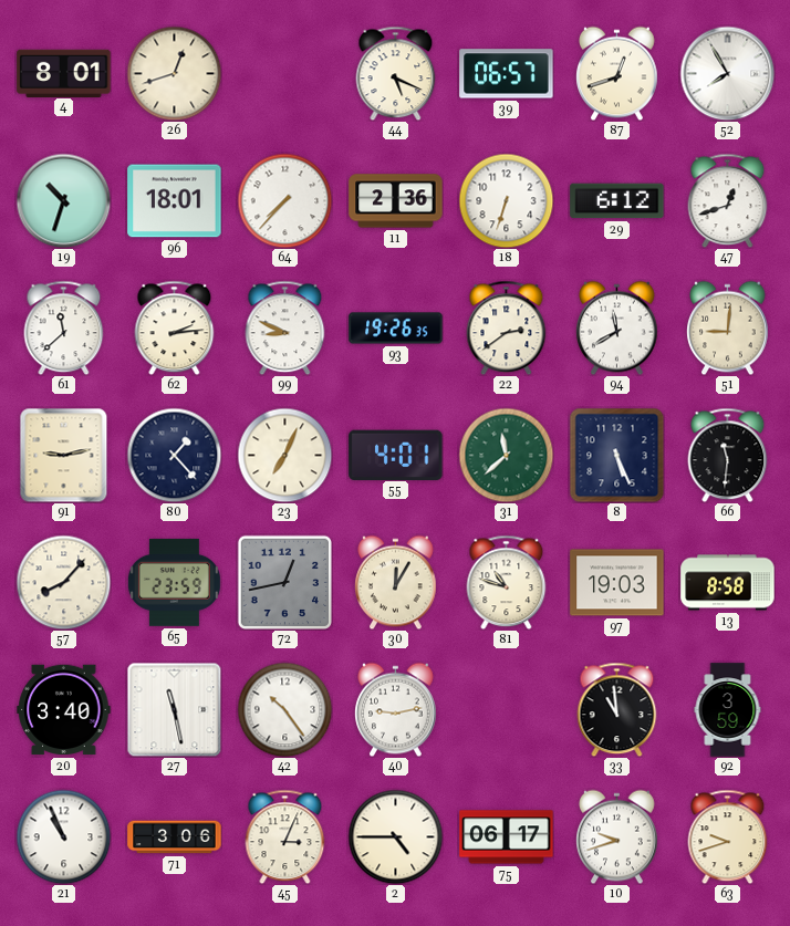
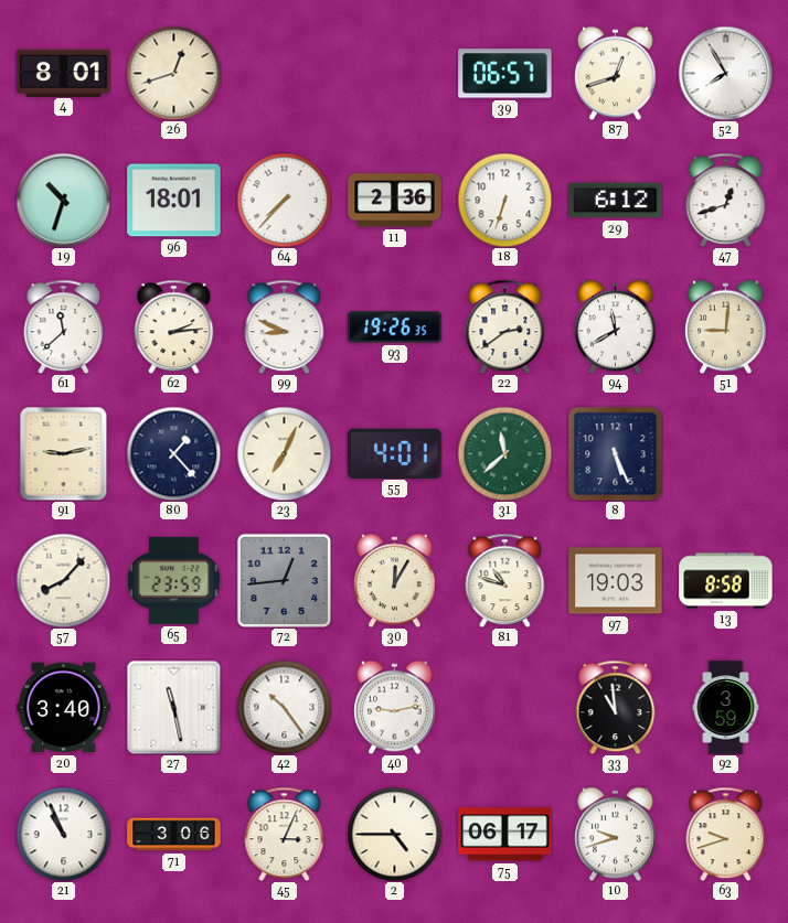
44: 5:19 -> none
66: 11:31 -> none
72: 12:43 -> 12:44
